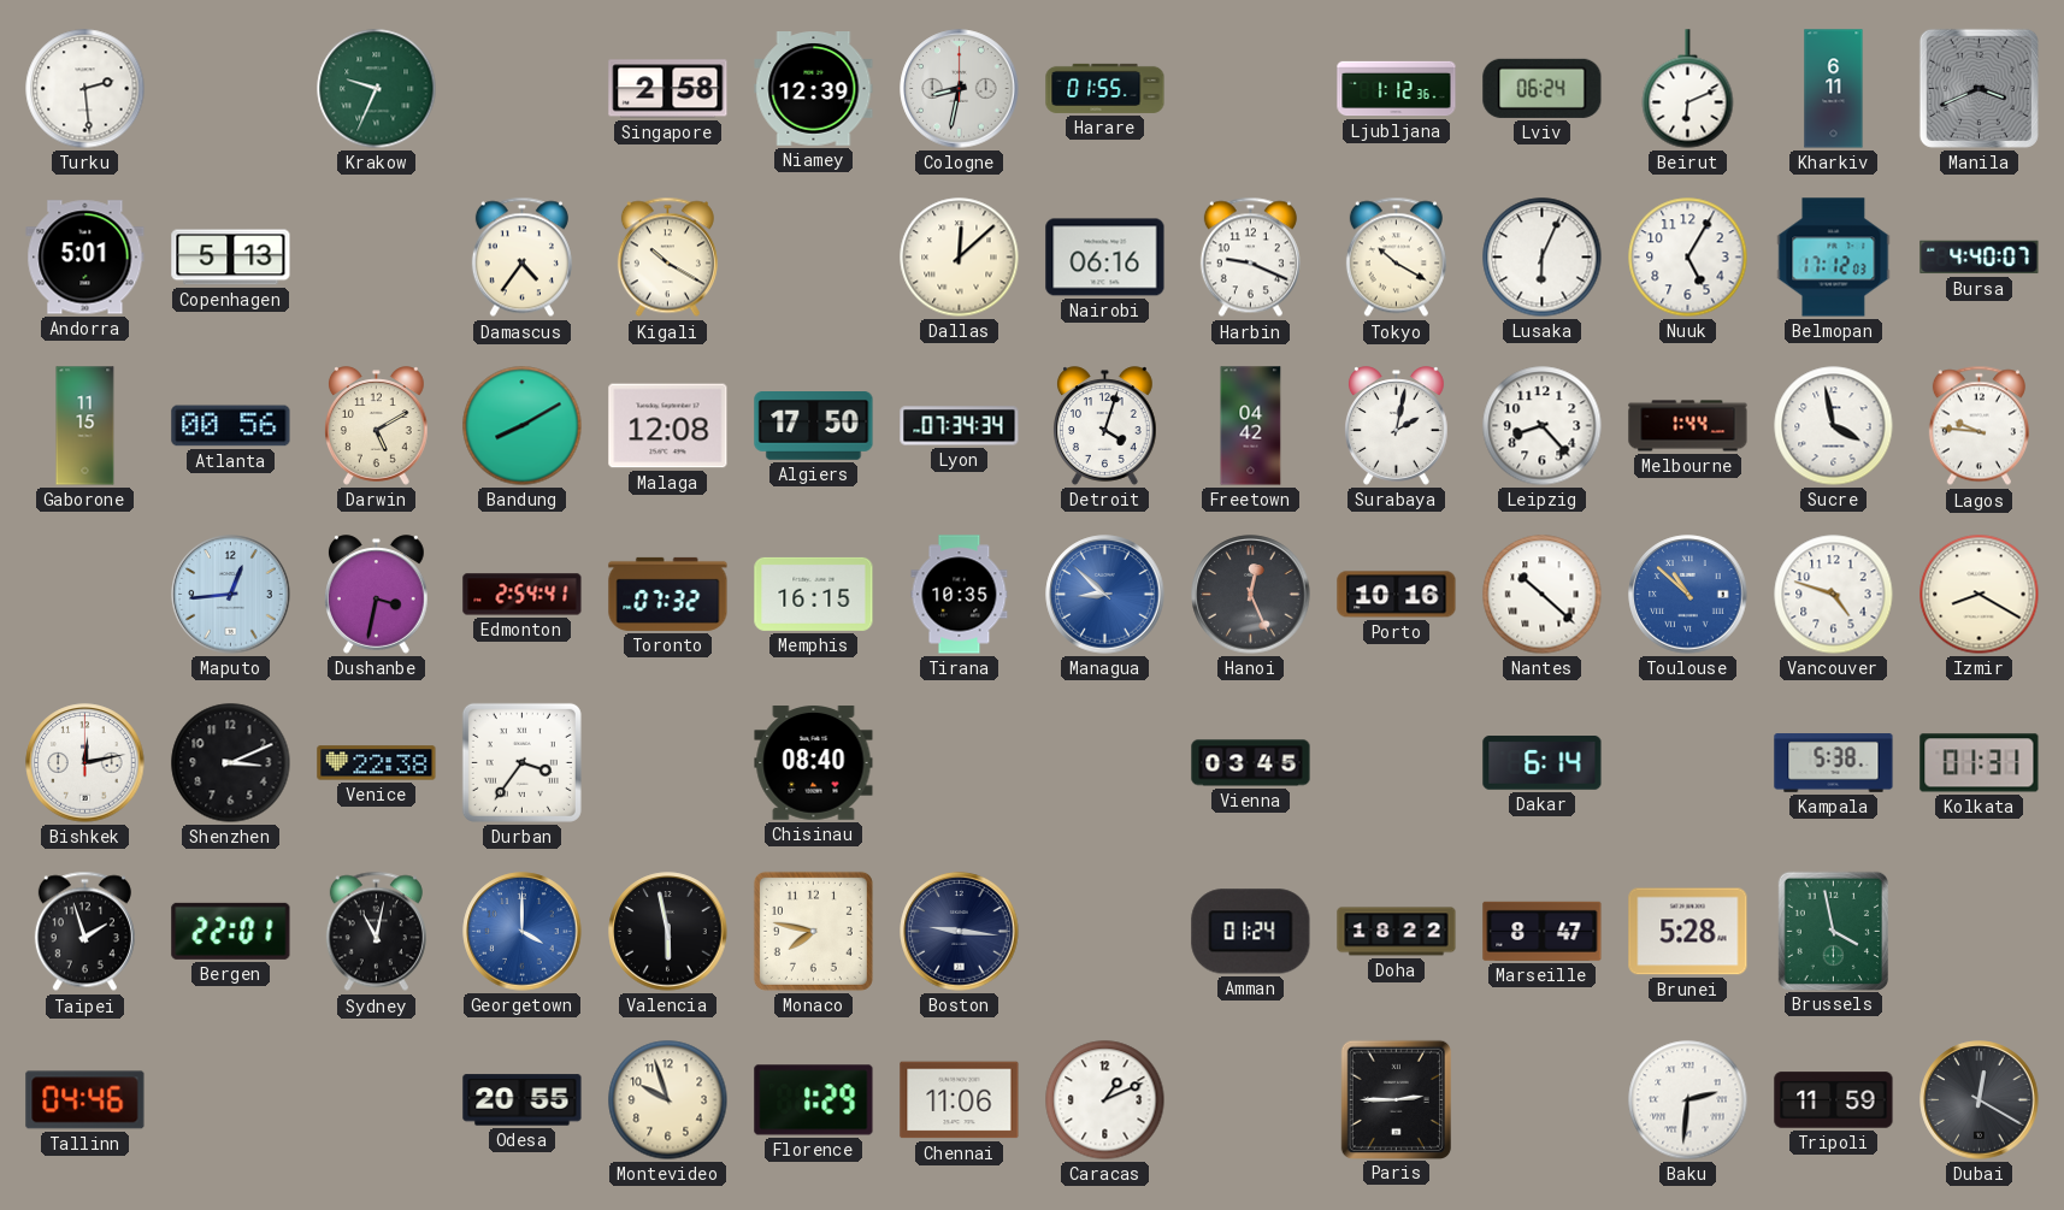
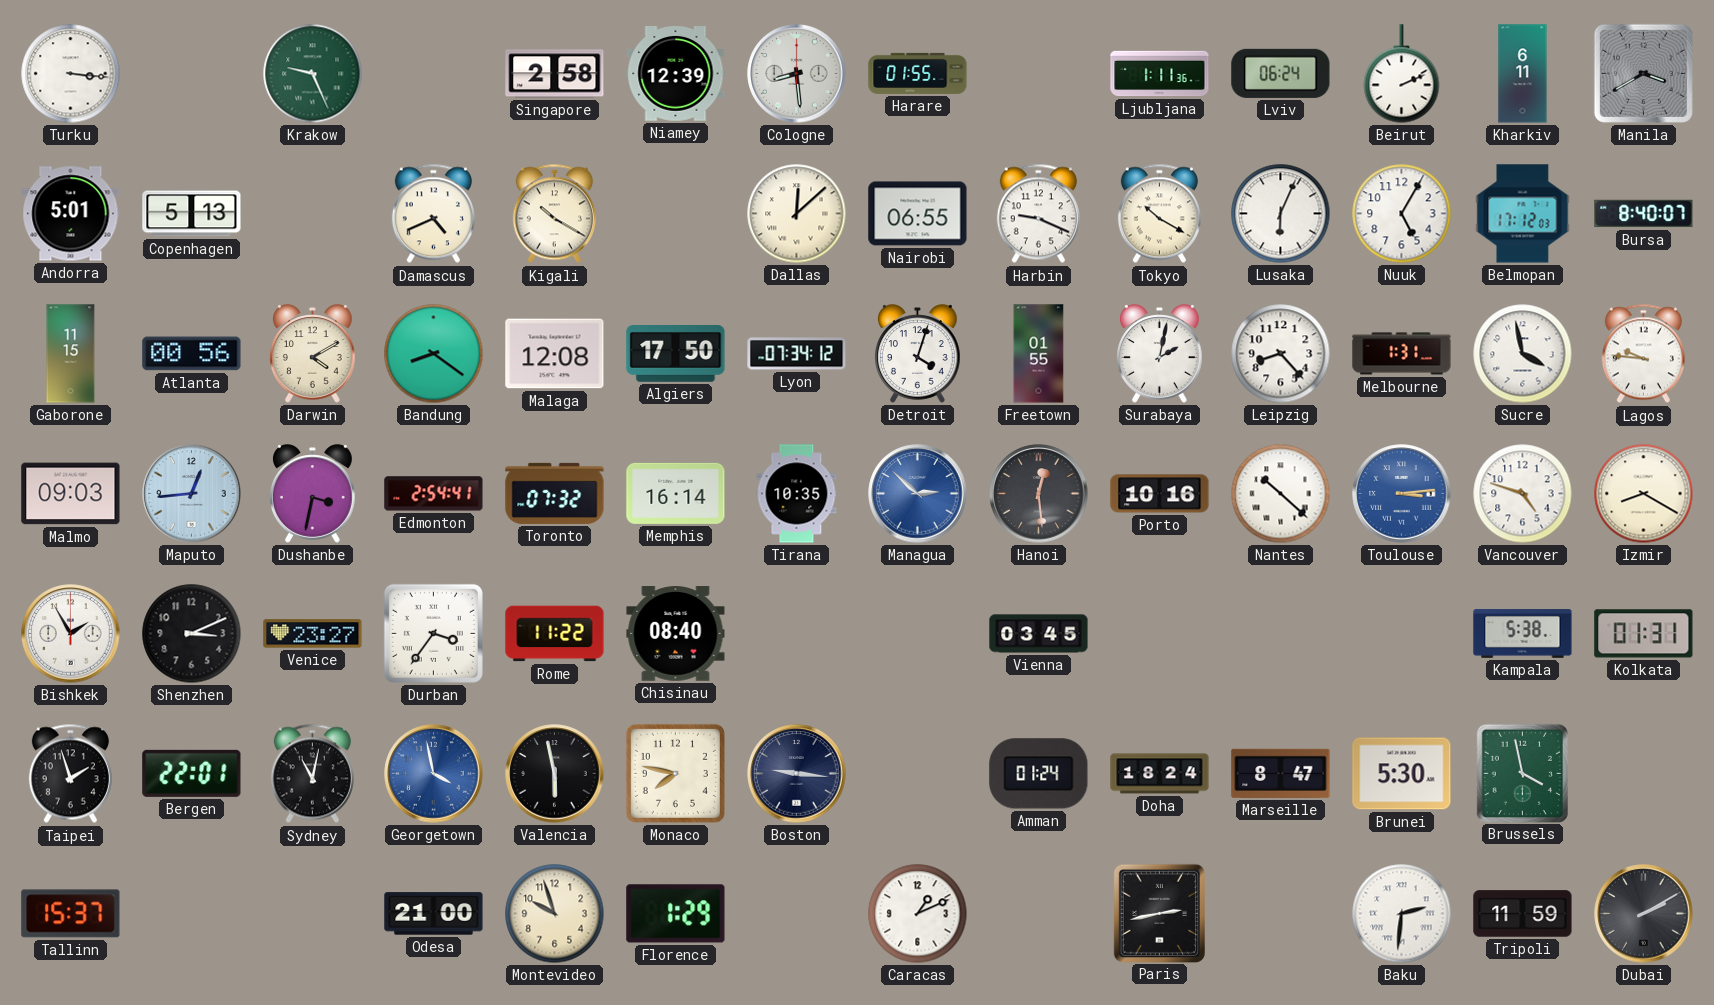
Turku: 2:29 -> 3:16
Krakow: 9:34 -> 9:26
Cologne: 8:32 -> 8:29
Ljubljana: 1:12 -> 1:11
Beirut: 6:11 -> 2:11
Manila: 3:41 -> 3:40
Damascus: 4:36 -> 4:41
Nairobi: 06:16 -> 06:55
Bursa: 4:40 -> 8:40
Darwin: 5:10 -> 4:10
Bandung: 8:10 -> 8:21
Lyon: 07:34:34 -> 07:34:12
Freetown: 04:42 -> 01:55
Melbourne: 1:44 -> 1:31
Malmo: none -> 09:03
Memphis: 16:15 -> 16:14
Managua: 8:52 -> 2:52
Hanoi: 12:26 -> 12:29
Toulouse: 10:52 -> 3:14
Bishkek: 12:13 -> 1:55
Venice: 22:38 -> 23:27
Rome: none -> 11:22
Dakar: 6:14 -> none
Georgetown: 4:00 -> 3:58
Doha: 18:22 -> 18:24
Brunei: 5:28 -> 5:30
Tallinn: 04:46 -> 15:37
Odesa: 20:55 -> 21:00
Chennai: 11:06 -> none
Paris: 2:45 -> 2:43
Dubai: 12:20 -> 2:10
